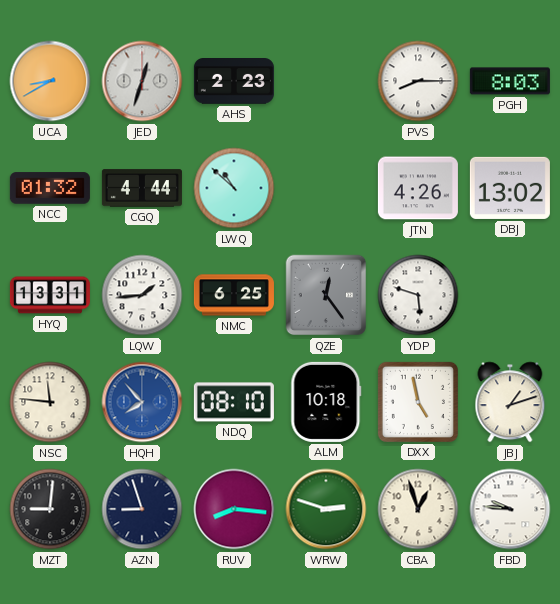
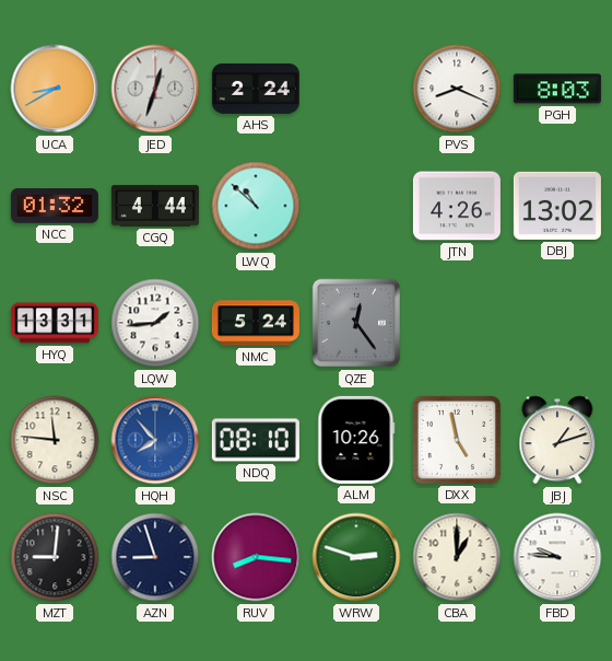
AHS: 2:23 -> 2:24
PVS: 8:15 -> 8:19
NMC: 6:25 -> 5:24
YDP: 5:48 -> none
ALM: 10:18 -> 10:26
CBA: 12:57 -> 1:00
